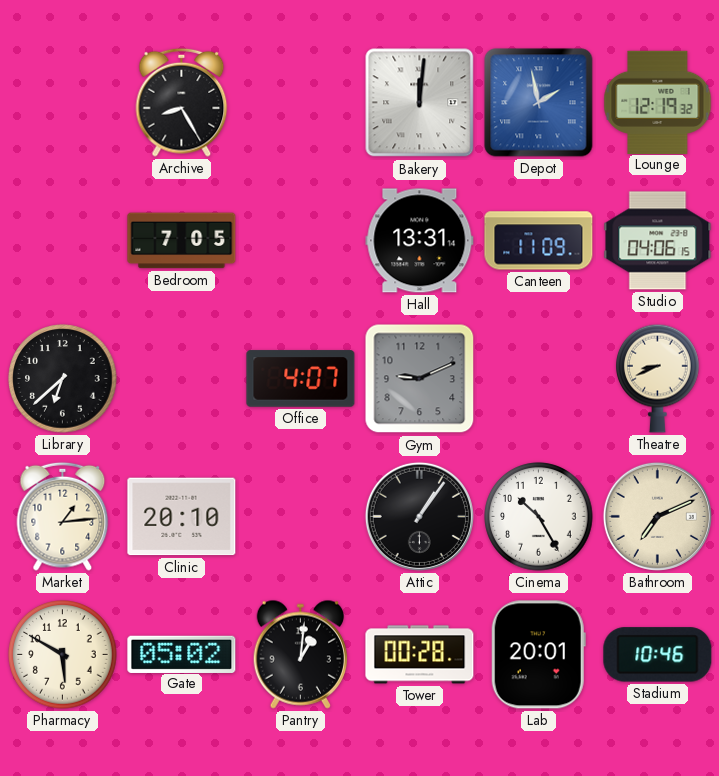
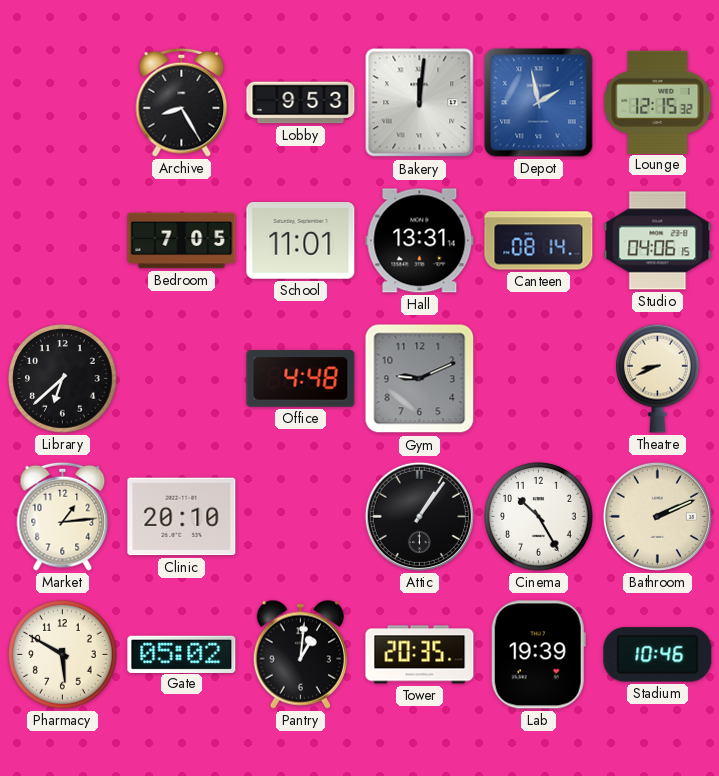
Lobby: none -> 9:53
Lounge: 12:19 -> 12:15
School: none -> 11:01
Canteen: 11:09 -> 08:14
Office: 4:07 -> 4:48
Bathroom: 7:11 -> 2:11
Tower: 00:28 -> 20:35
Lab: 20:01 -> 19:39
